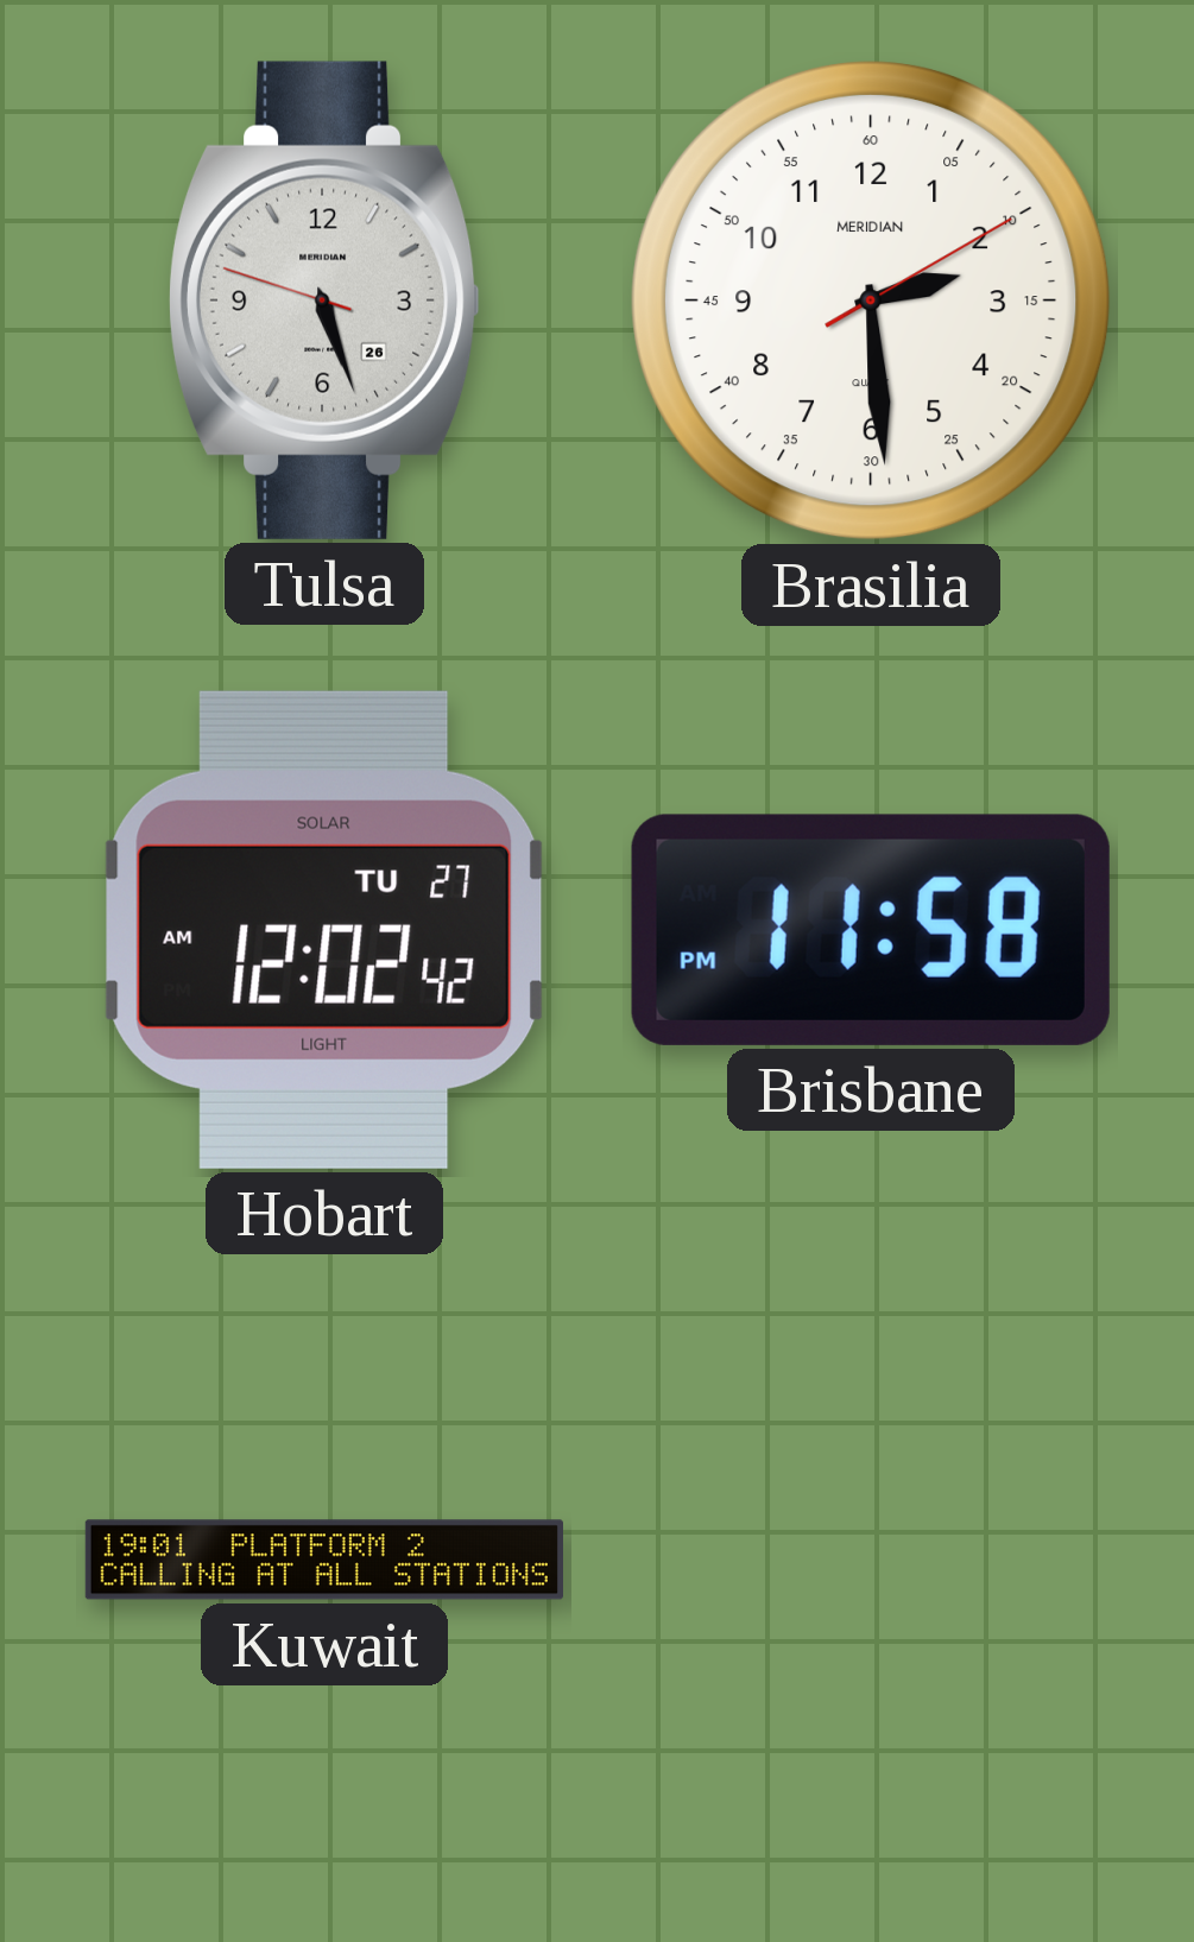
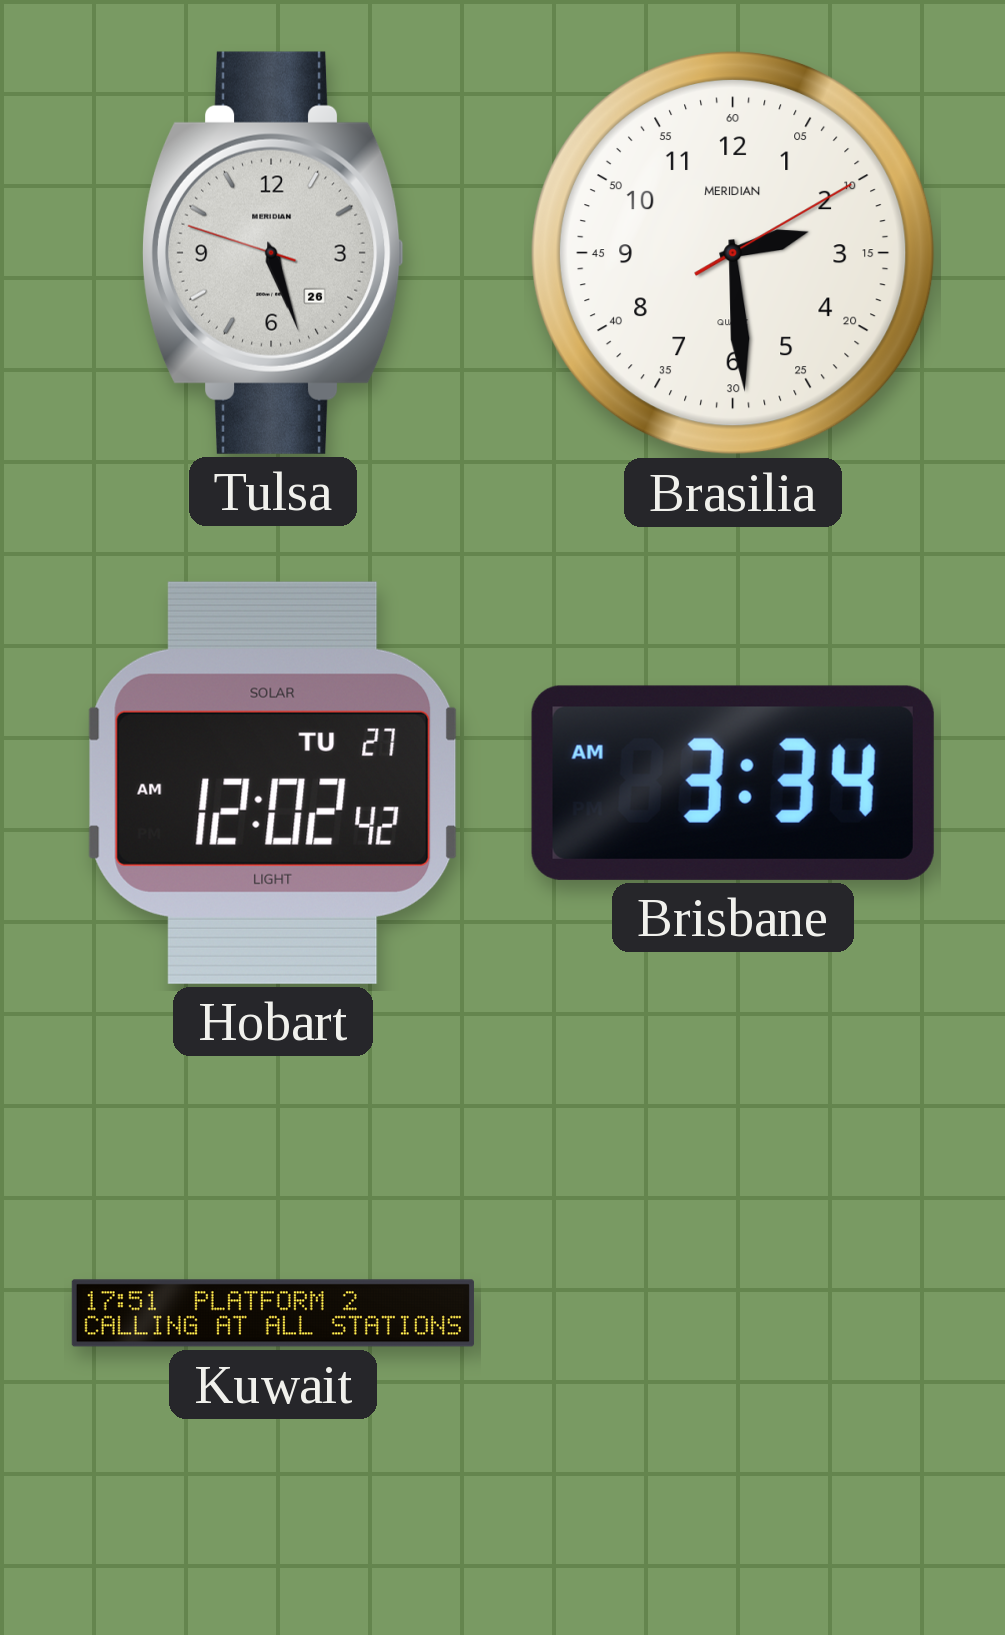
Brisbane: 11:58 -> 3:34
Kuwait: 19:01 -> 17:51
